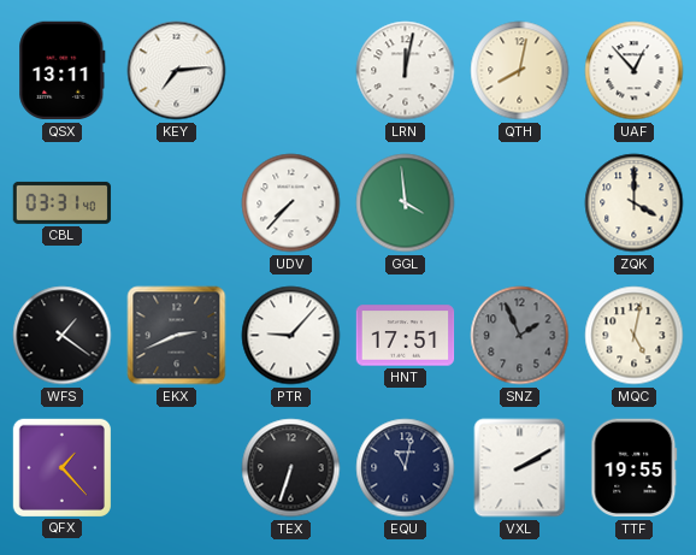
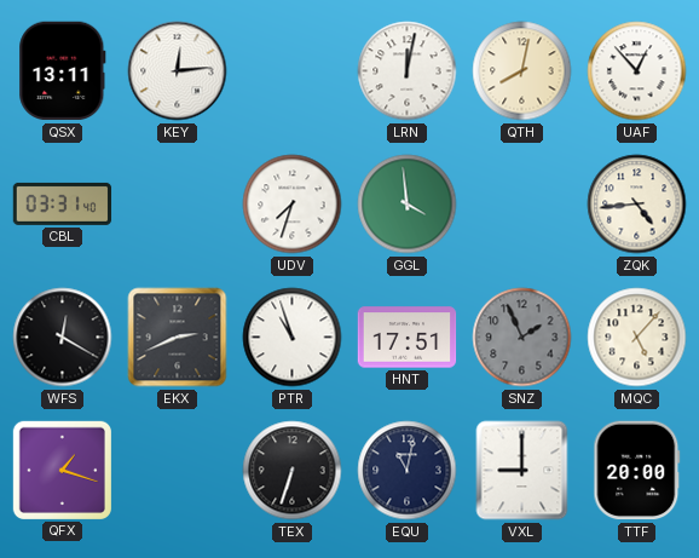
KEY: 7:14 -> 12:14
UDV: 7:37 -> 7:33
ZQK: 4:00 -> 4:44
WFS: 1:21 -> 12:20
PTR: 9:07 -> 10:57
MQC: 5:02 -> 5:07
QFX: 1:23 -> 1:18
VXL: 2:10 -> 9:00
TTF: 19:55 -> 20:00
